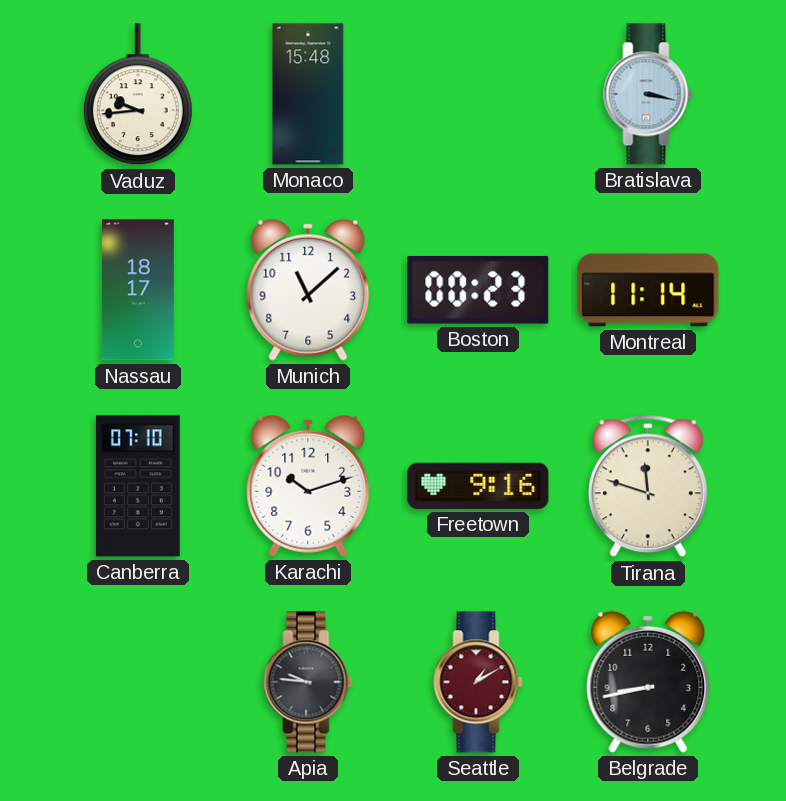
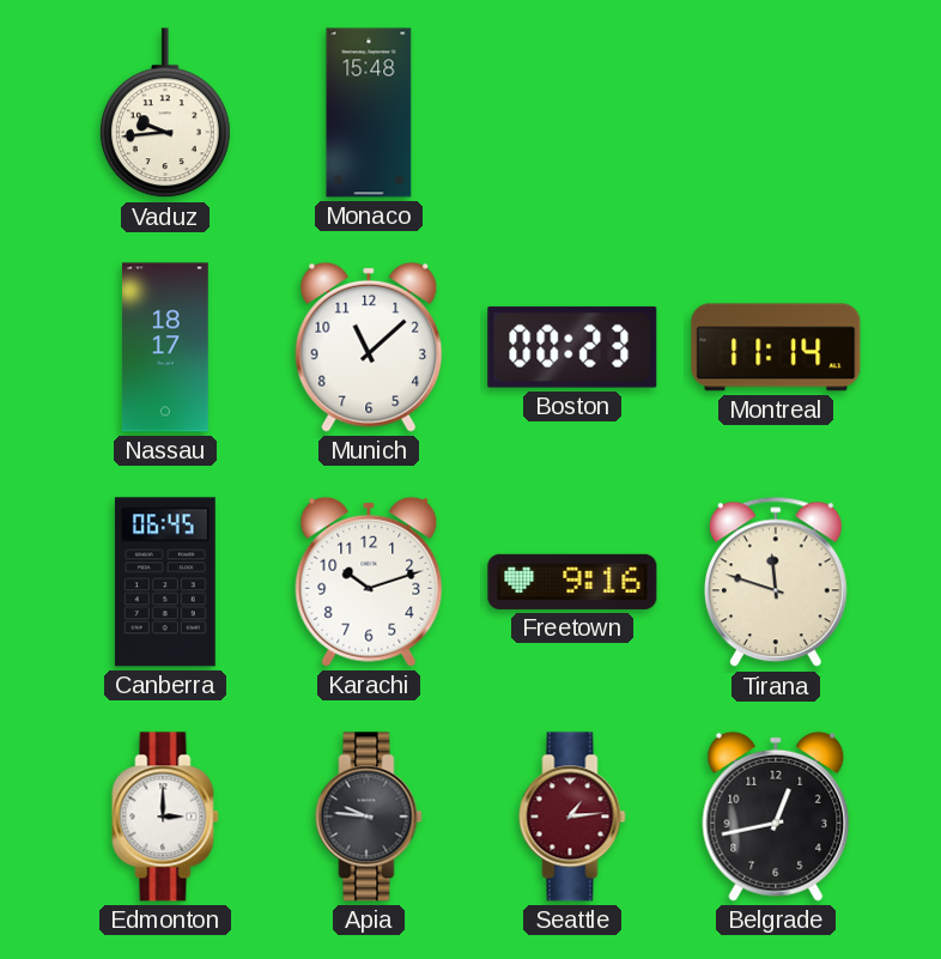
Bratislava: 3:17 -> none
Canberra: 07:10 -> 06:45
Edmonton: none -> 3:00
Seattle: 1:10 -> 1:14
Belgrade: 8:43 -> 12:43
